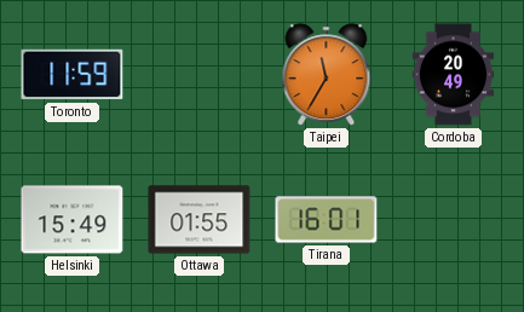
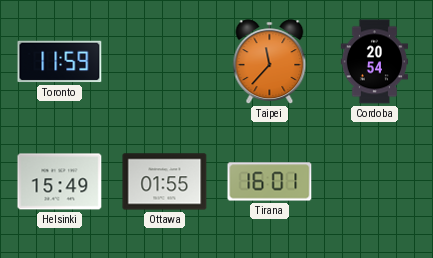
Taipei: 11:35 -> 11:37
Cordoba: 20:49 -> 20:54
